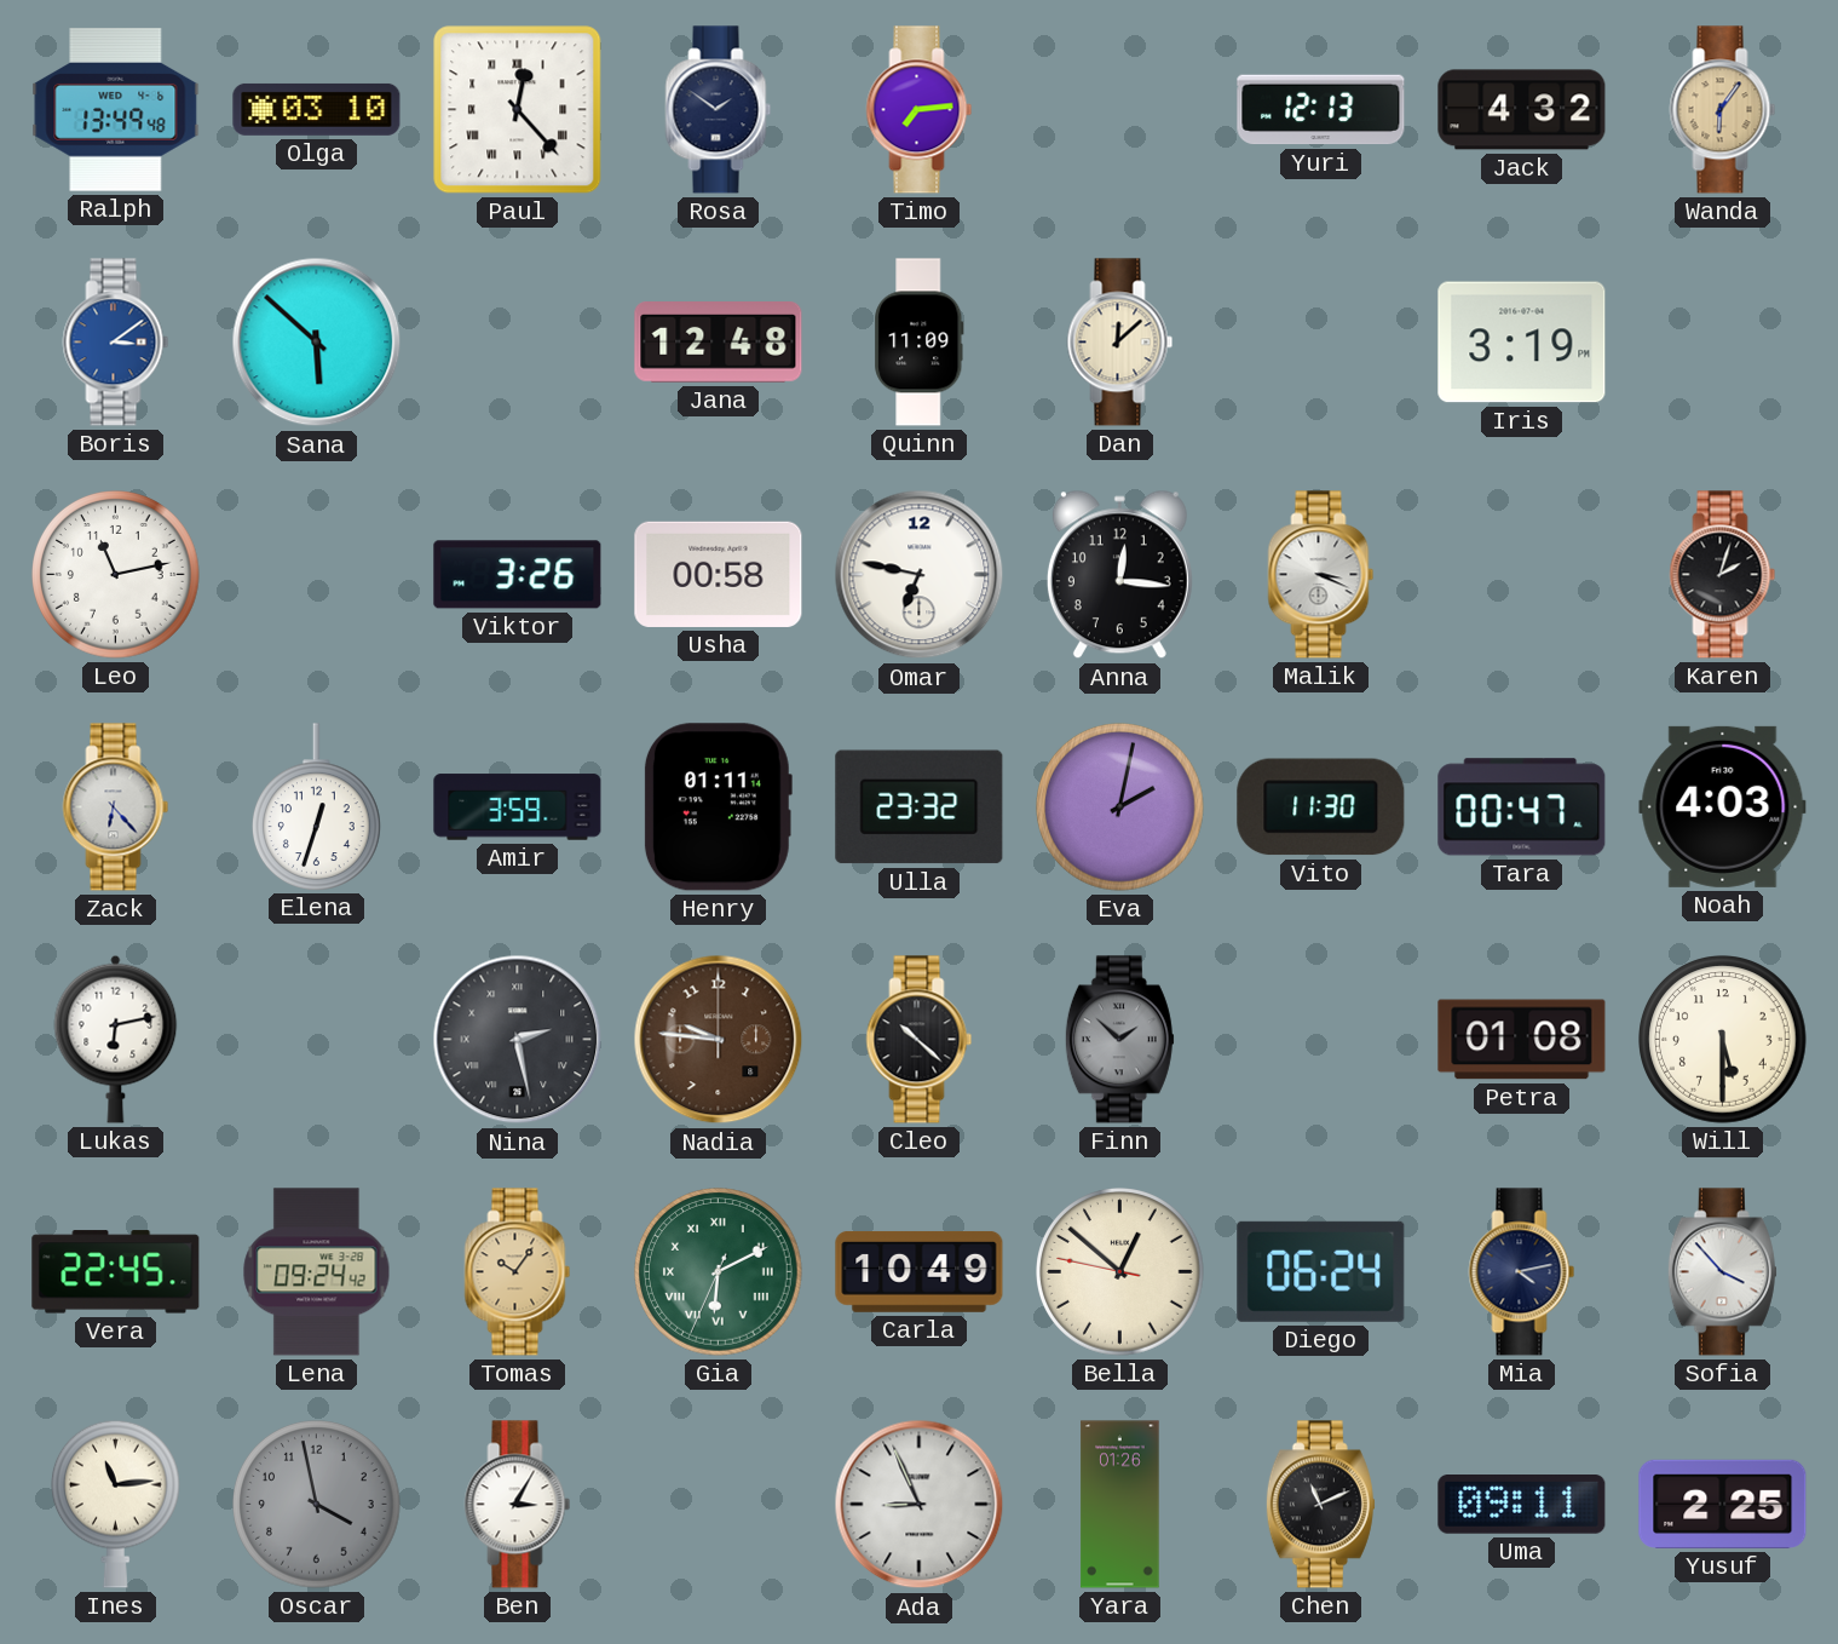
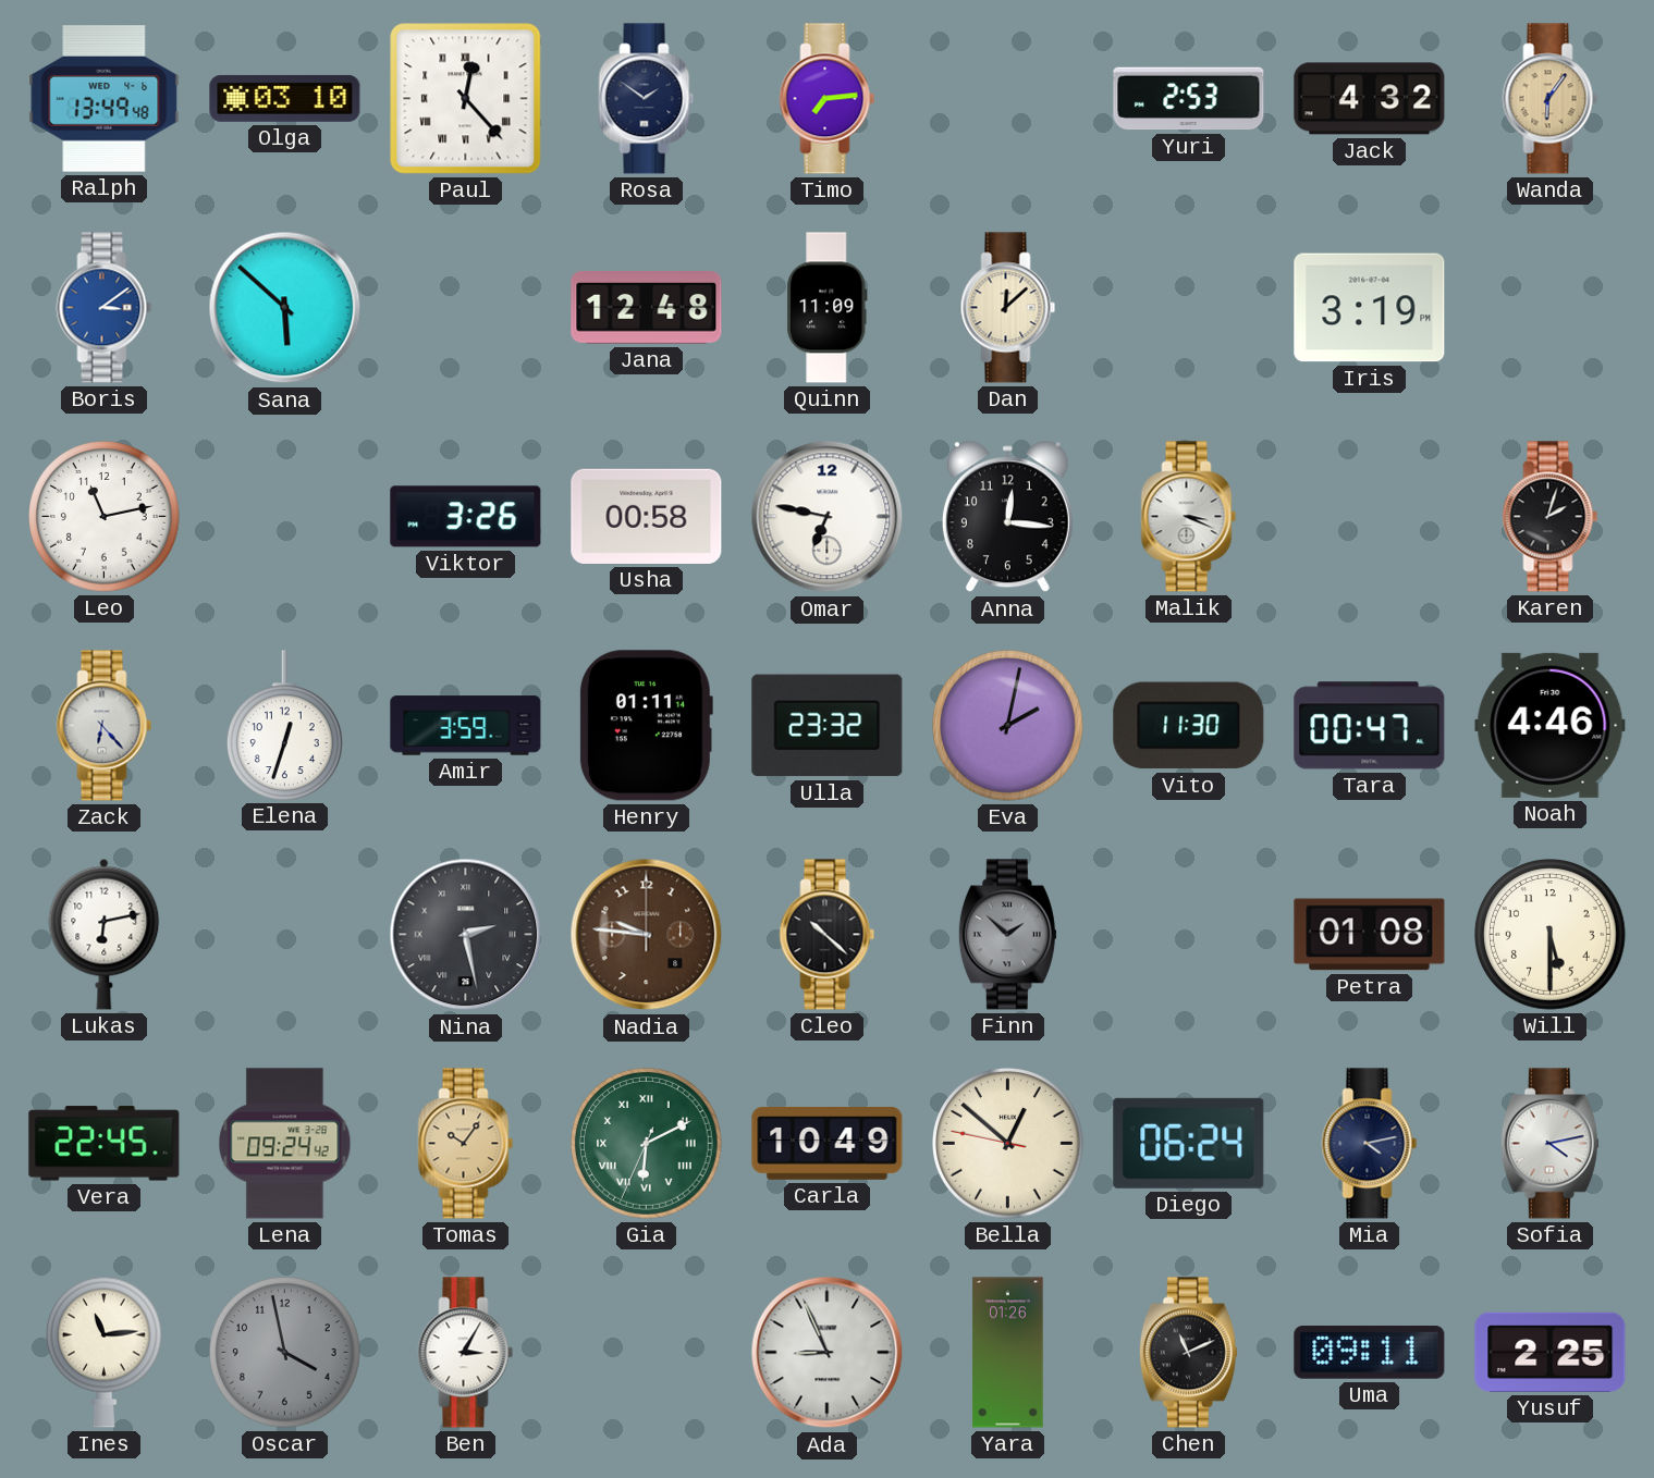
Yuri: 12:13 -> 2:53
Noah: 4:03 -> 4:46
Sofia: 3:53 -> 4:13
